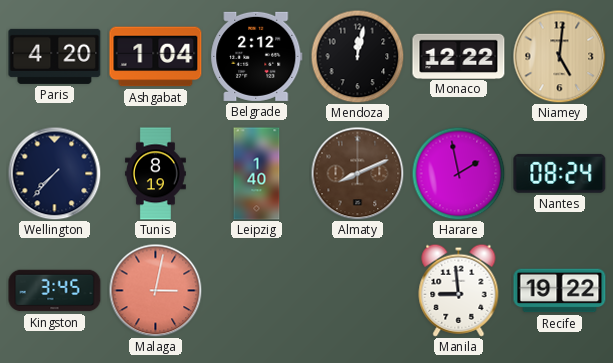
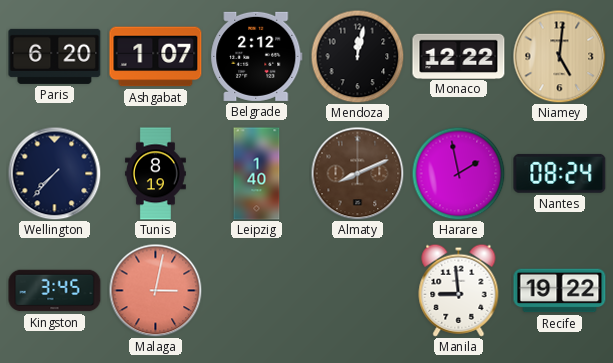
Paris: 4:20 -> 6:20
Ashgabat: 1:04 -> 1:07
